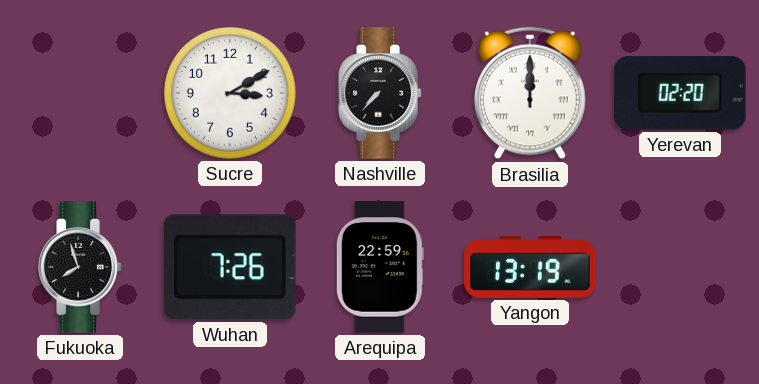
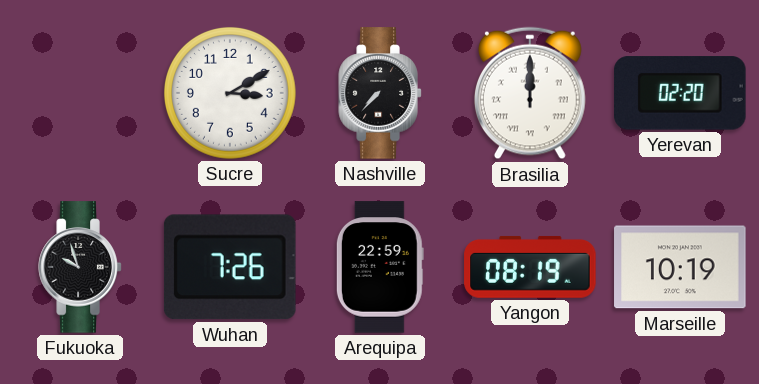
Fukuoka: 7:57 -> 9:57
Yangon: 13:19 -> 08:19
Marseille: none -> 10:19
